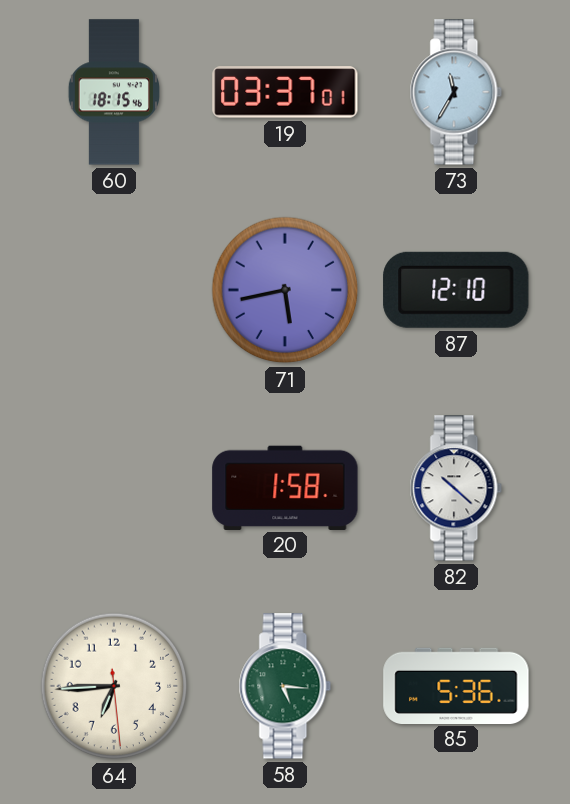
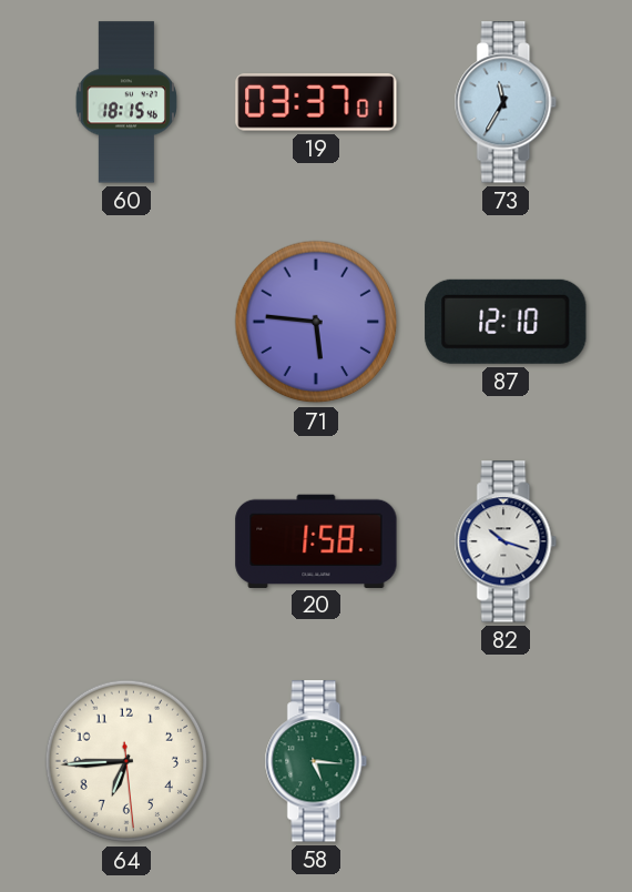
71: 5:43 -> 5:46
82: 10:22 -> 10:18
85: 5:36 -> none
